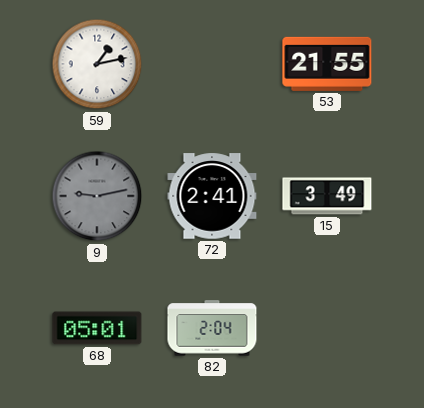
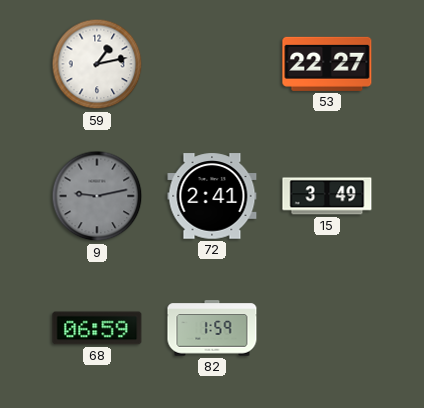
53: 21:55 -> 22:27
68: 05:01 -> 06:59
82: 2:04 -> 1:59
